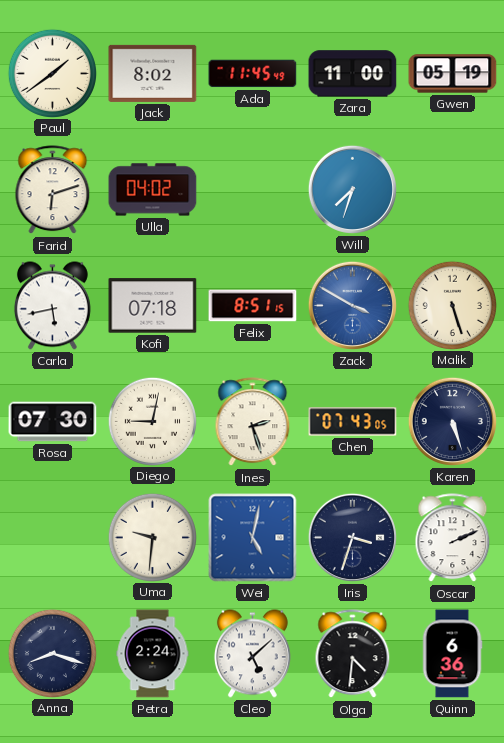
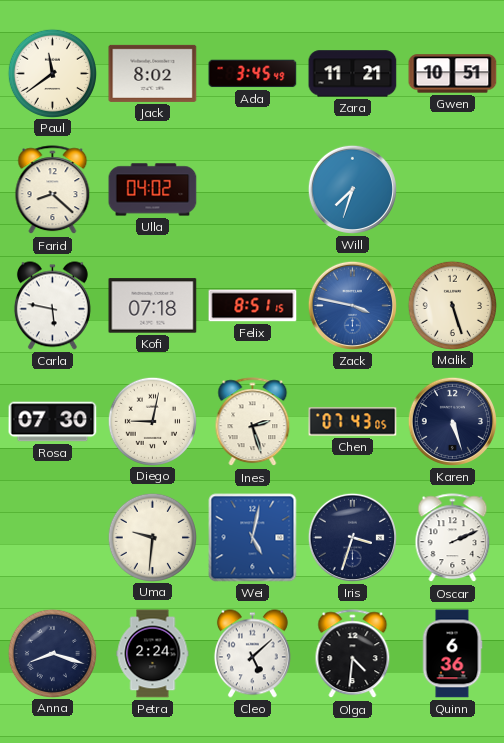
Paul: 1:39 -> 11:39
Ada: 11:45 -> 3:45
Zara: 11:00 -> 11:21
Gwen: 05:19 -> 10:51
Farid: 6:12 -> 8:22
Carla: 5:43 -> 5:47
Zack: 3:50 -> 3:47
